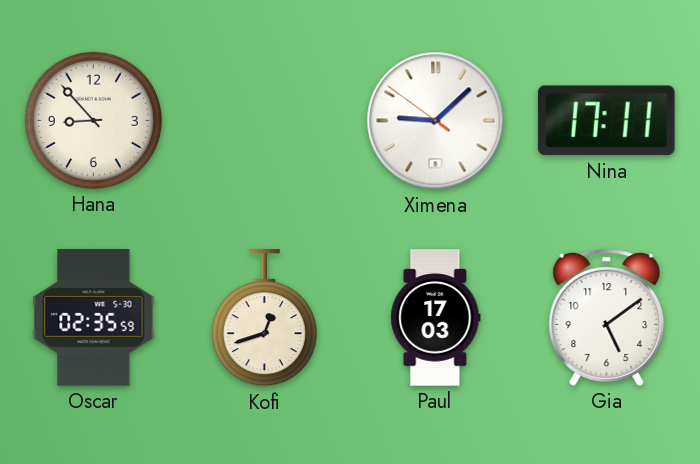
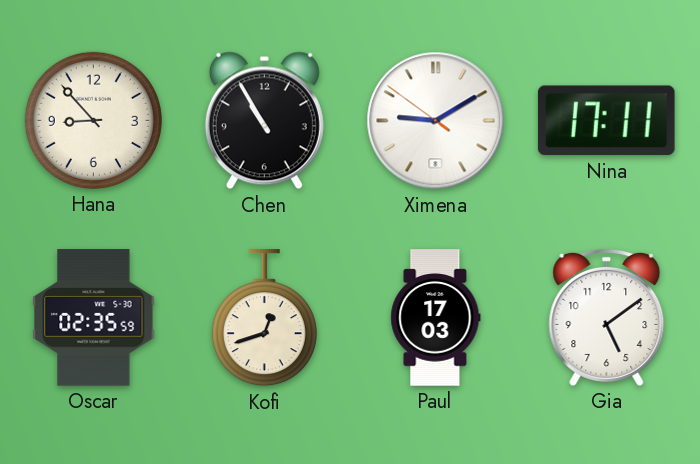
Chen: none -> 10:55
Ximena: 9:07 -> 9:09
